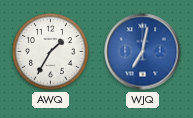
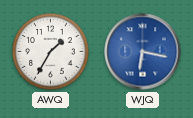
WJQ: 7:02 -> 6:17
